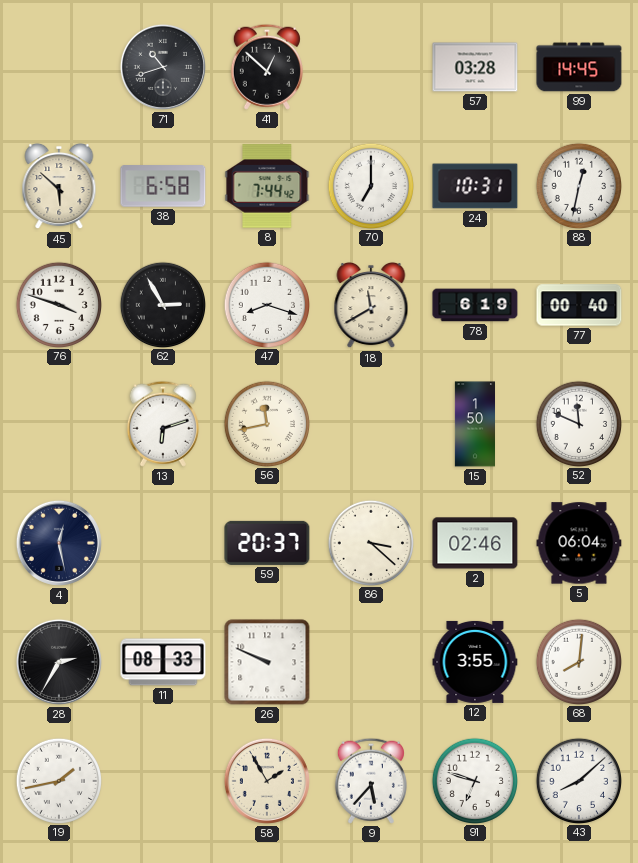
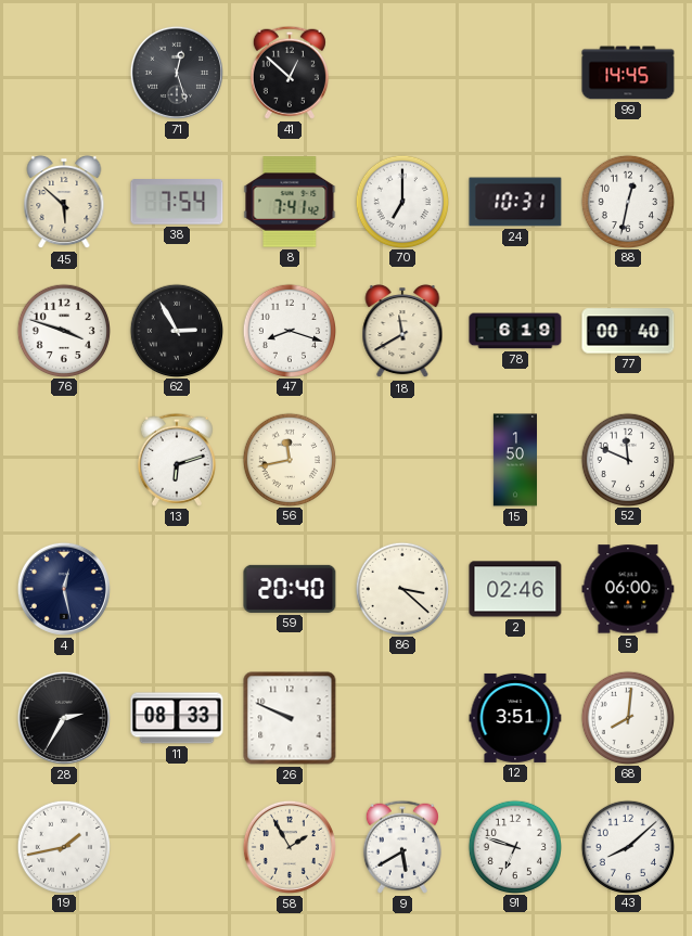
71: 10:42 -> 12:27
57: 03:28 -> none
38: 6:58 -> 7:54
8: 7:44 -> 7:41
59: 20:37 -> 20:40
5: 06:04 -> 06:00
12: 3:55 -> 3:51
9: 5:37 -> 5:40
